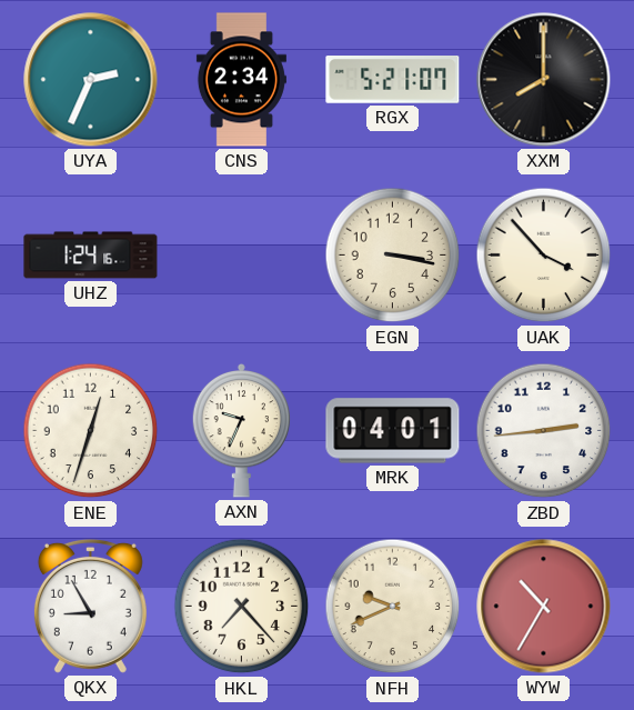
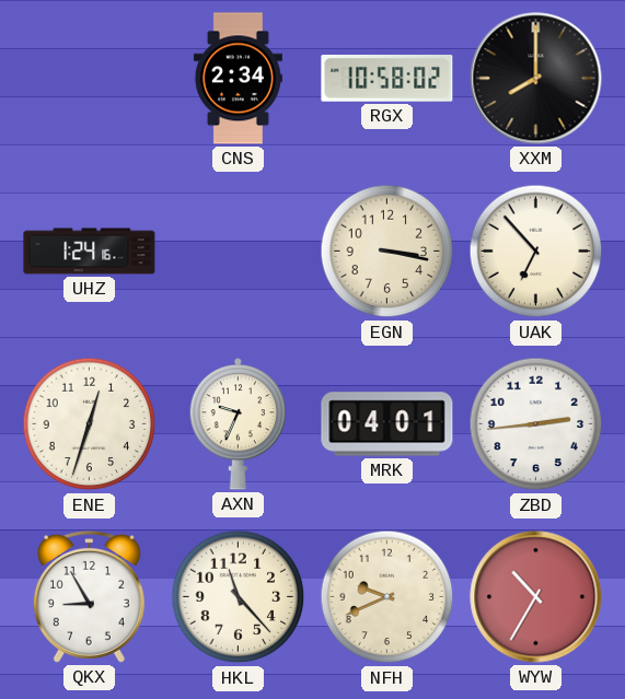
UYA: 2:34 -> none
RGX: 5:21 -> 10:58
UAK: 3:53 -> 6:53
HKL: 7:23 -> 11:23
